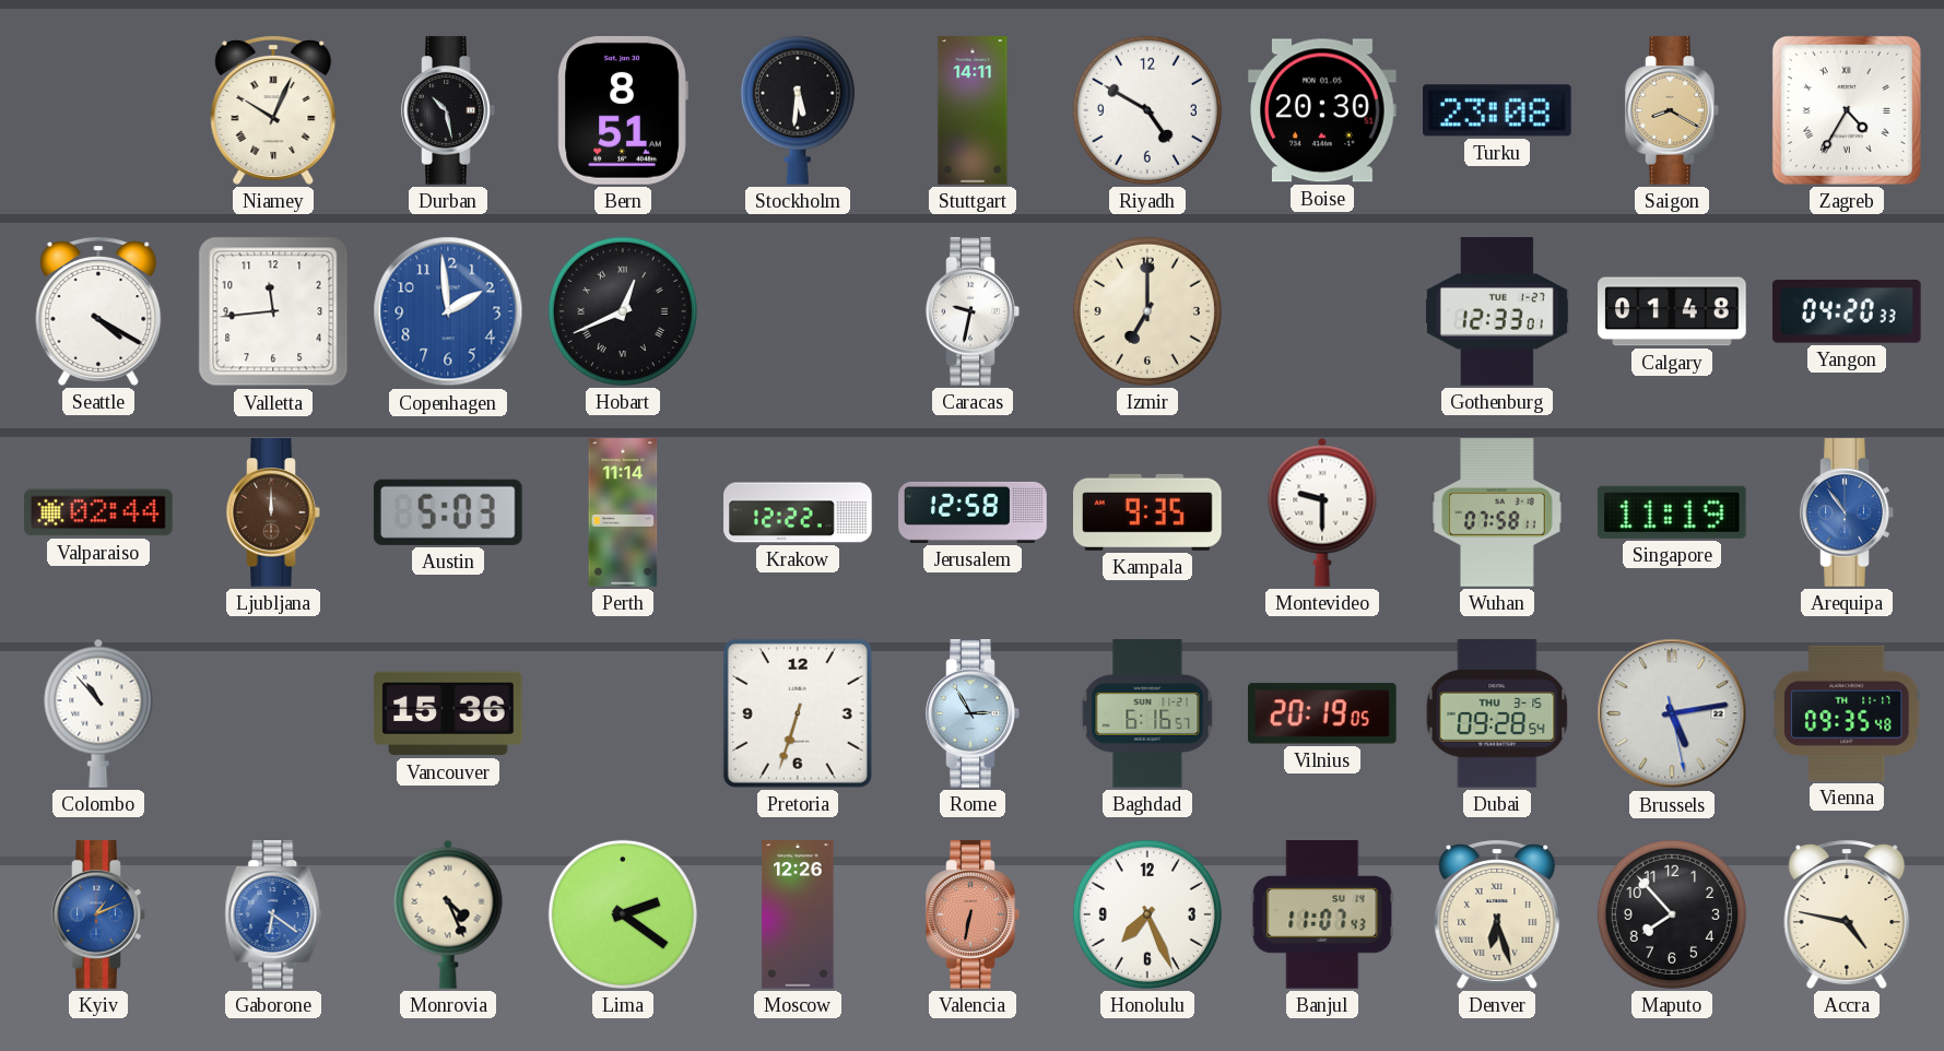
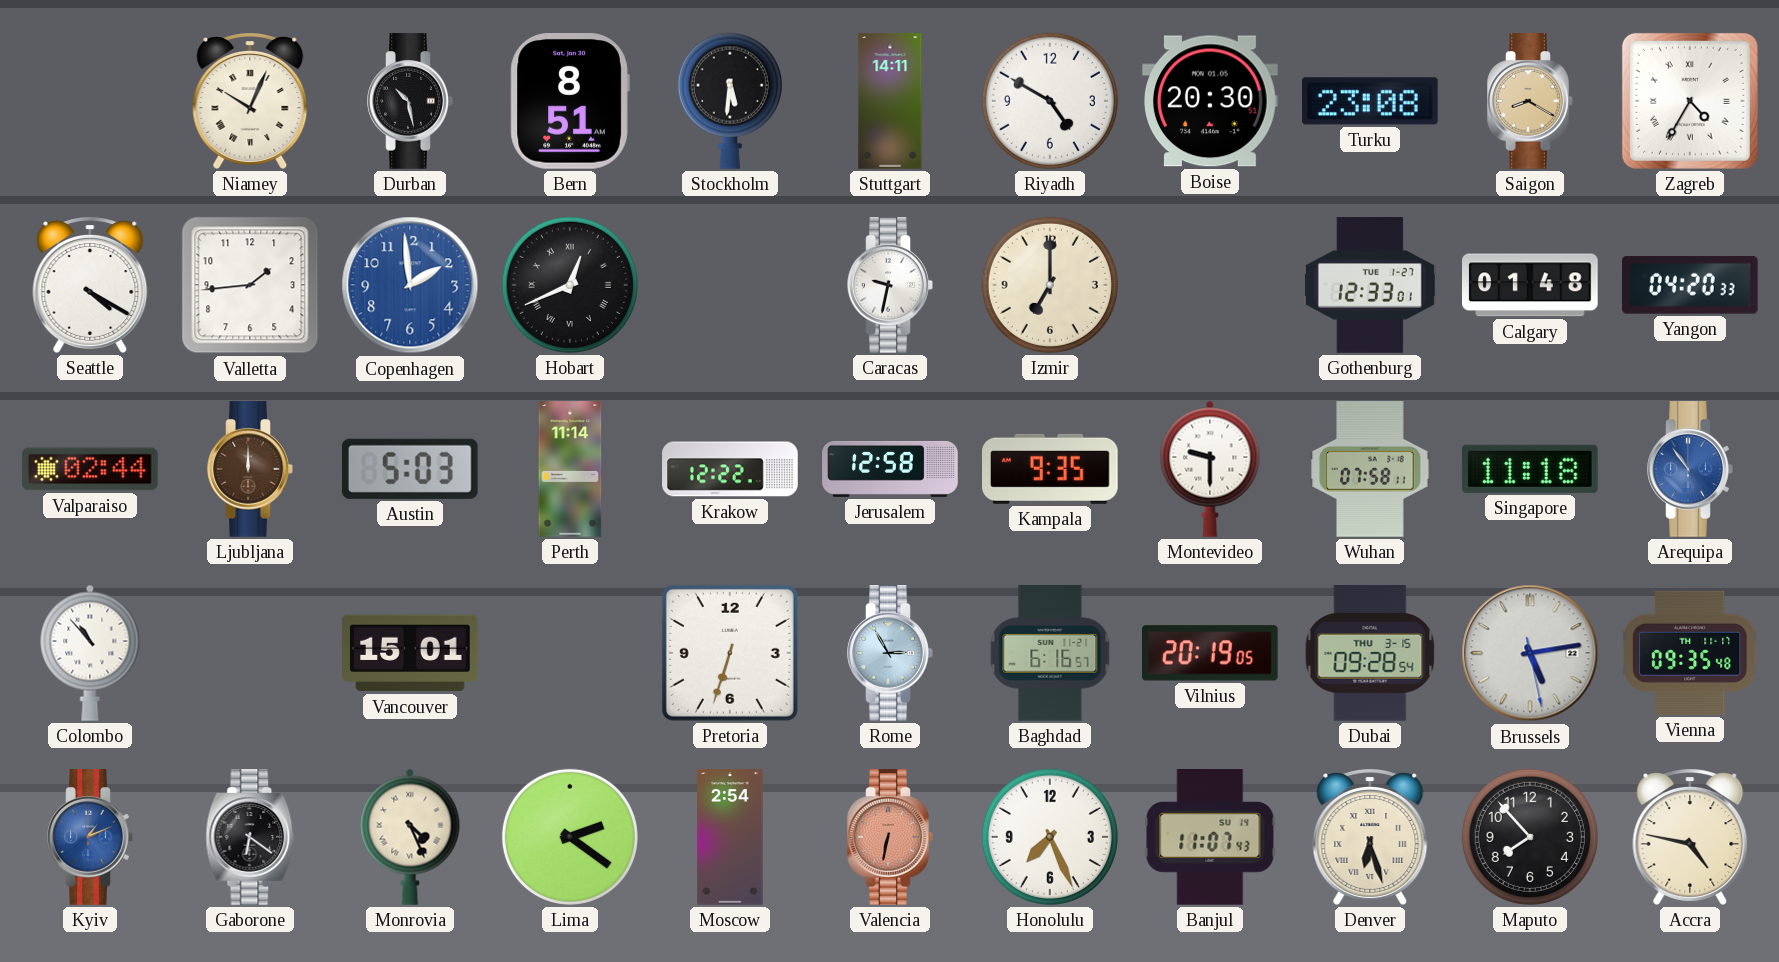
Valletta: 11:44 -> 1:44
Singapore: 11:19 -> 11:18
Vancouver: 15:36 -> 15:01
Gaborone dial: blue -> black
Moscow: 12:26 -> 2:54
